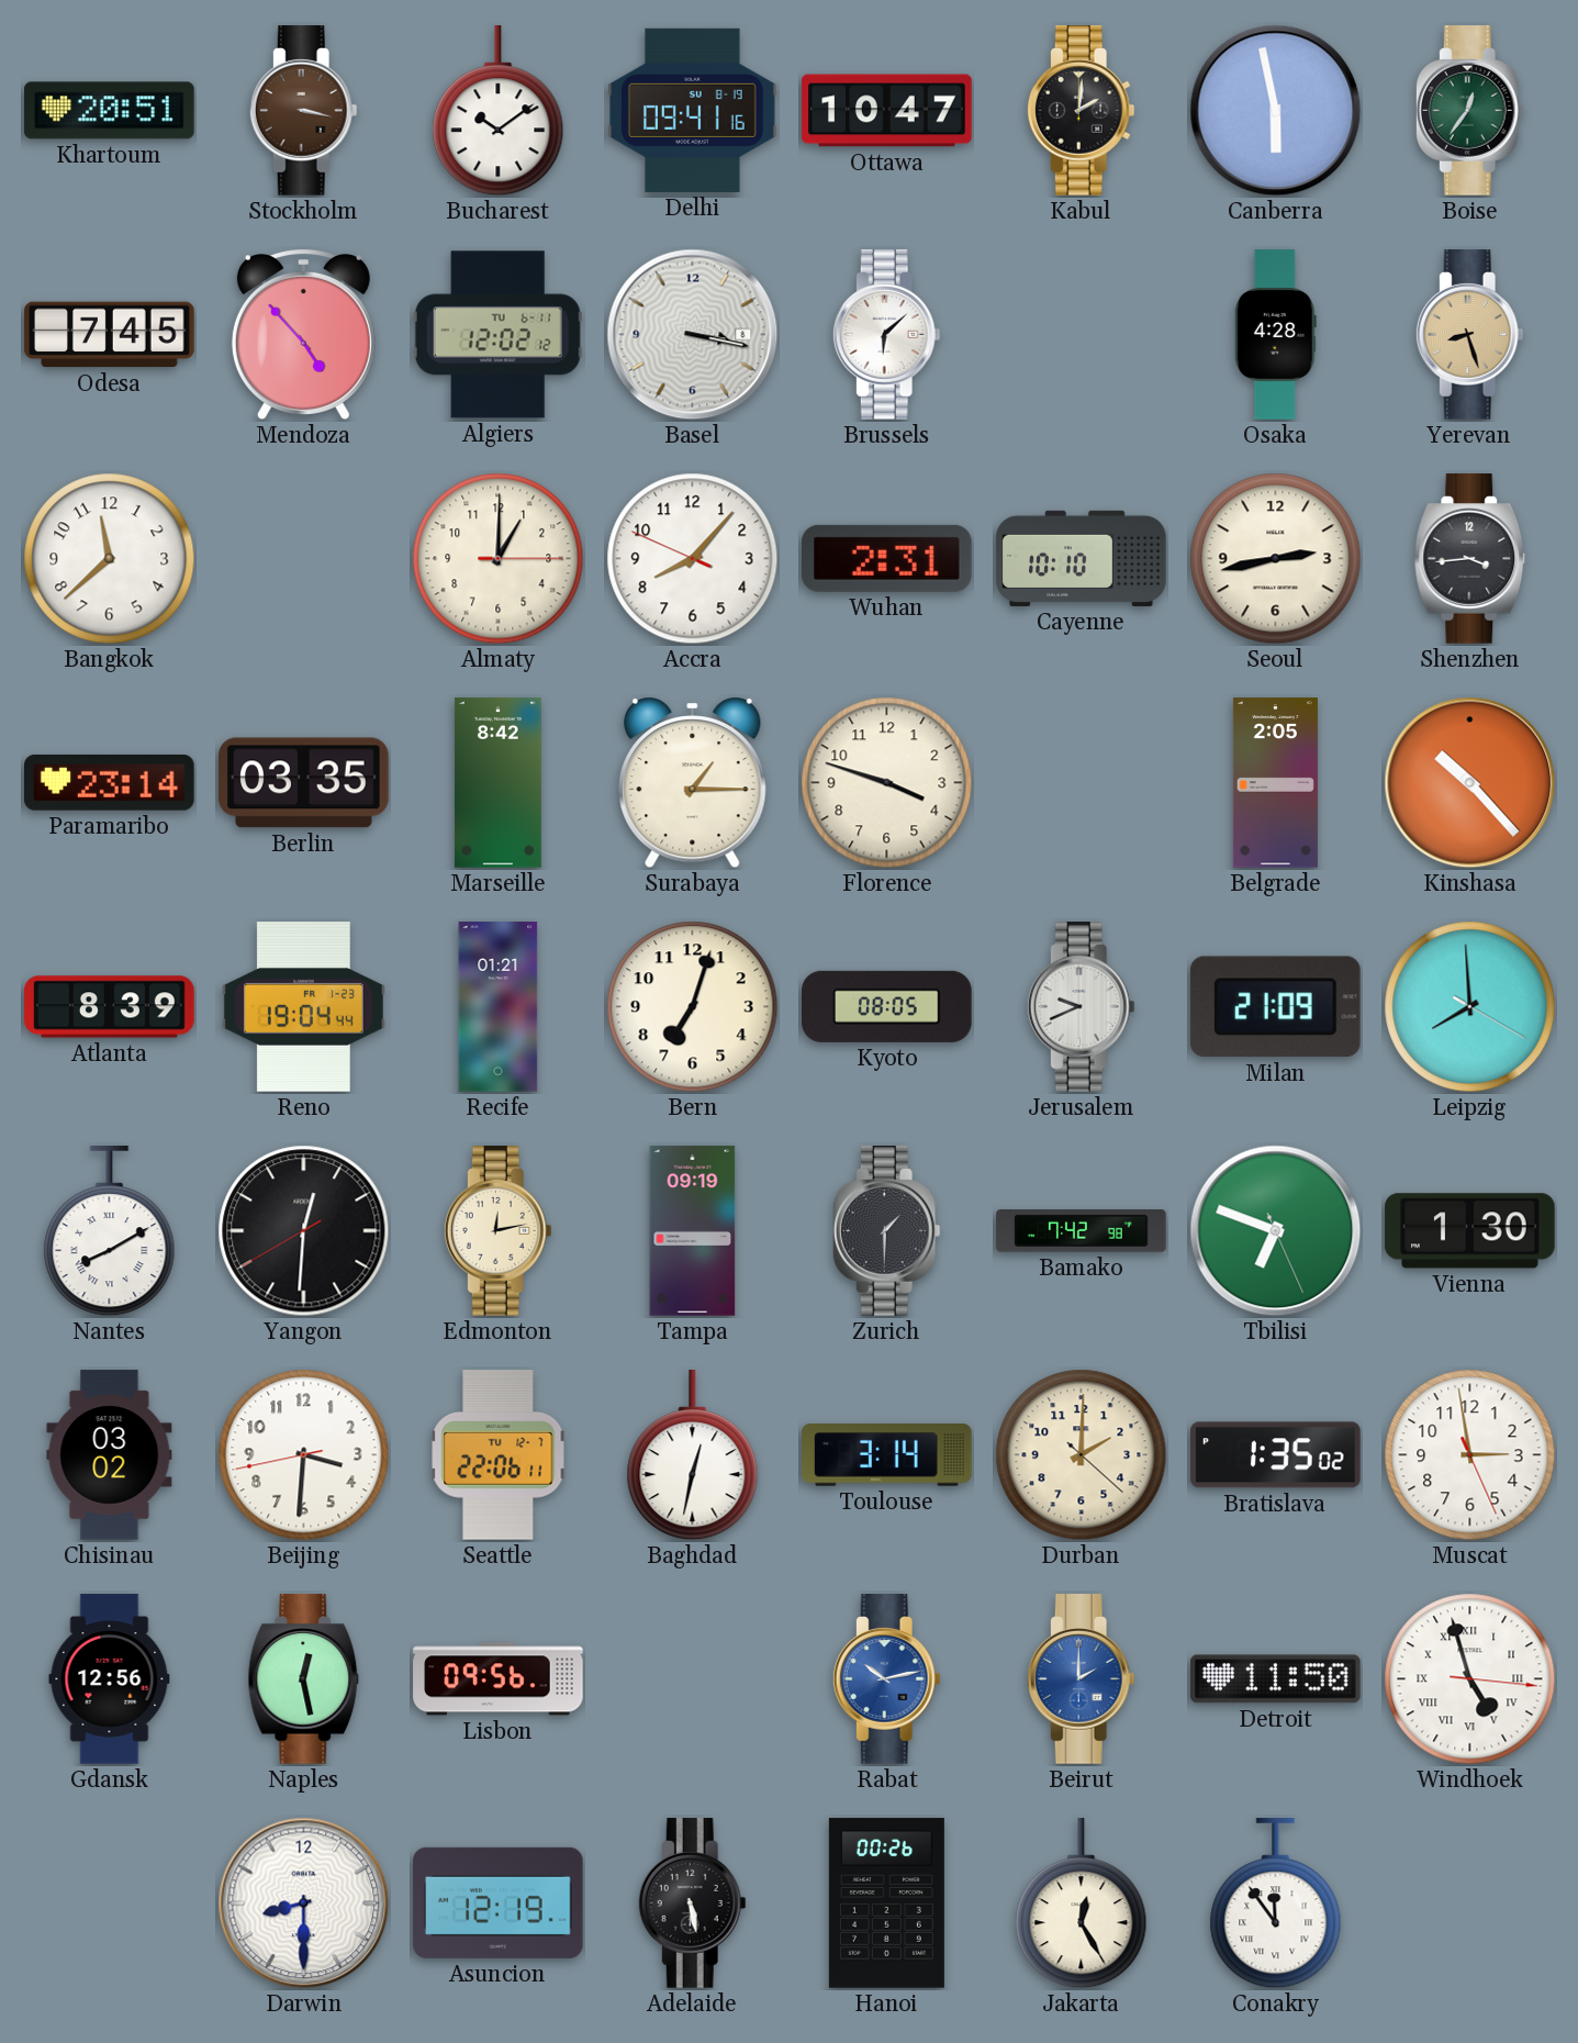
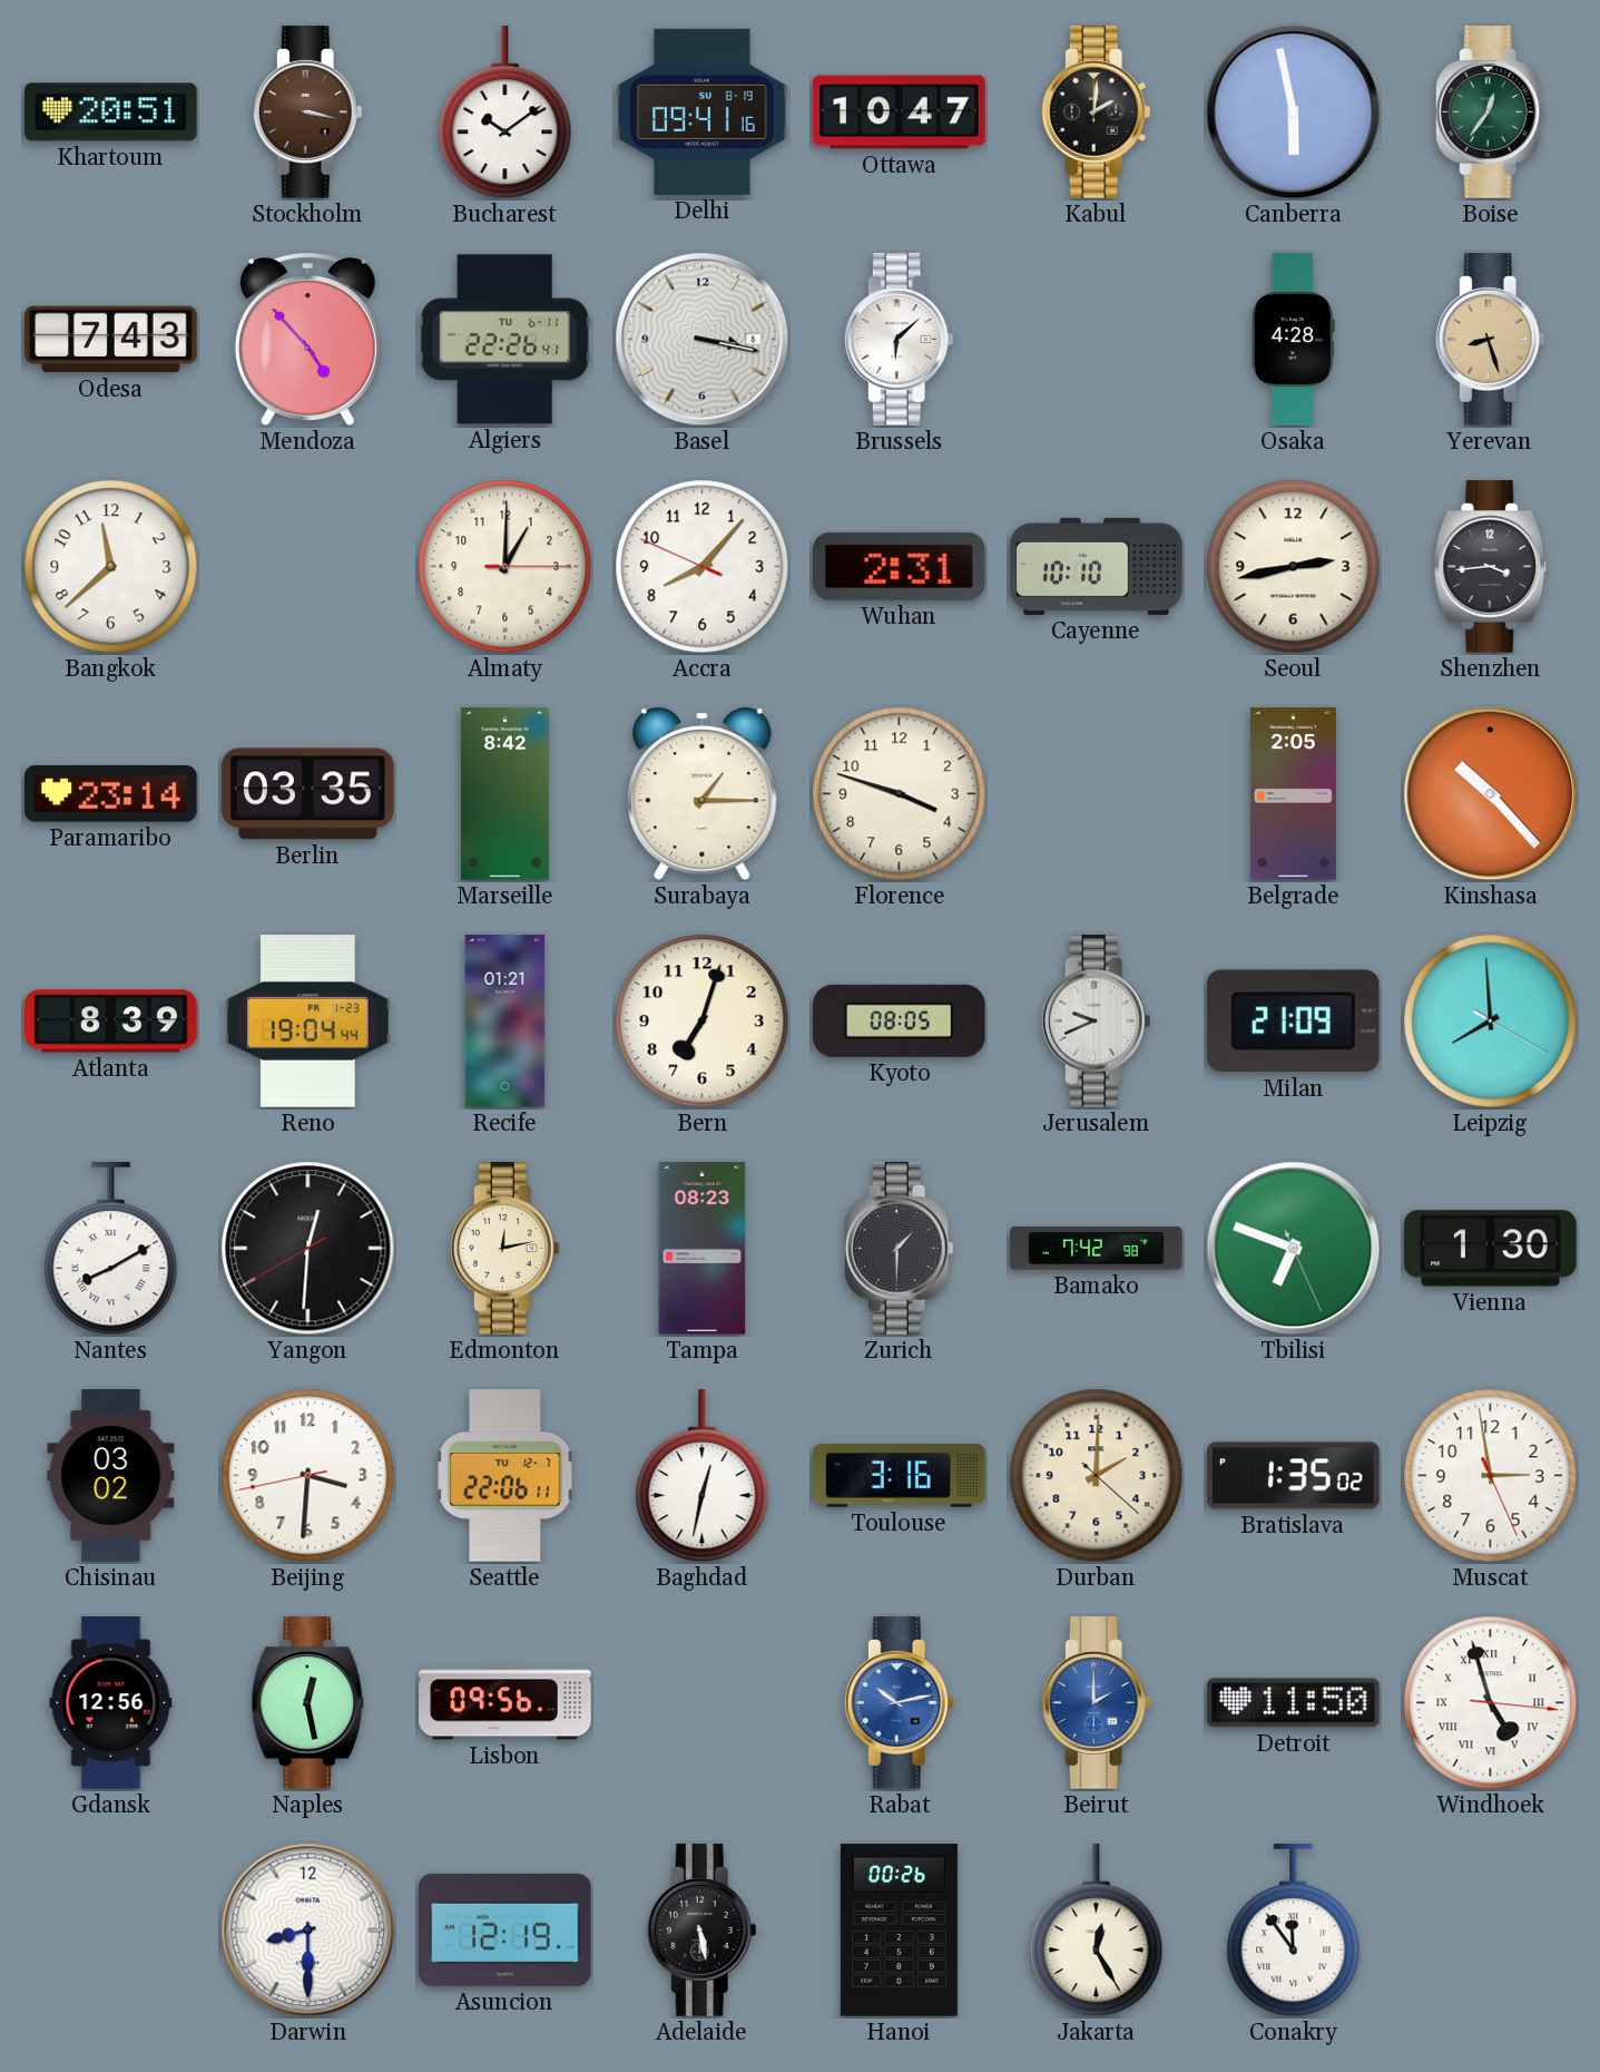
Odesa: 7:45 -> 7:43
Algiers: 12:02 -> 22:26
Tampa: 09:19 -> 08:23
Toulouse: 3:14 -> 3:16
